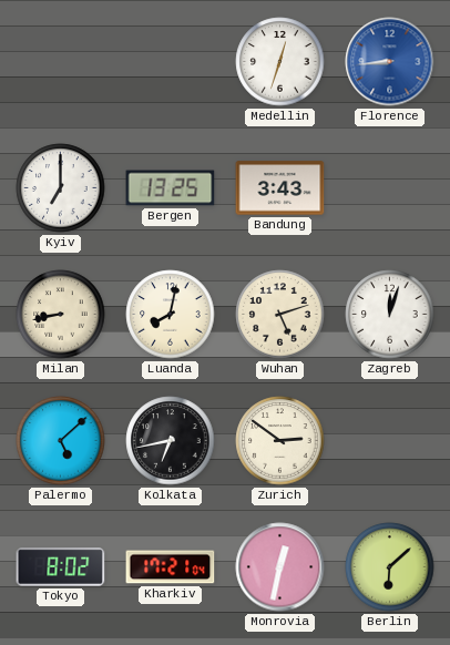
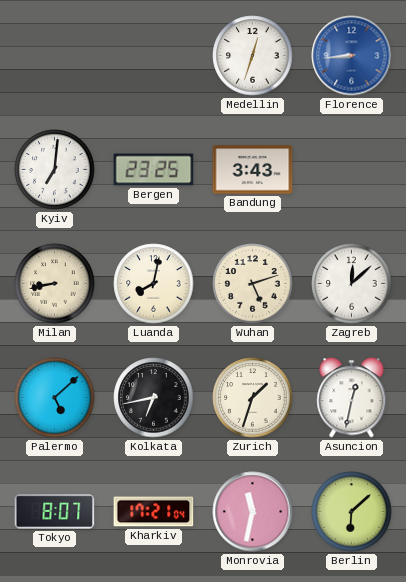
Kyiv: 7:00 -> 7:01
Bergen: 13:25 -> 23:25
Zagreb: 12:03 -> 12:08
Zurich: 2:51 -> 1:33
Asuncion: none -> 12:32
Tokyo: 8:02 -> 8:07
Monrovia: 12:32 -> 11:32
